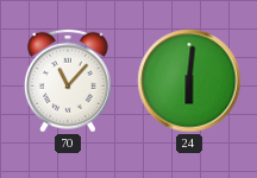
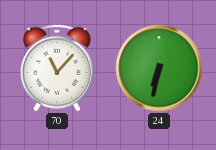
24: 6:01 -> 6:32
